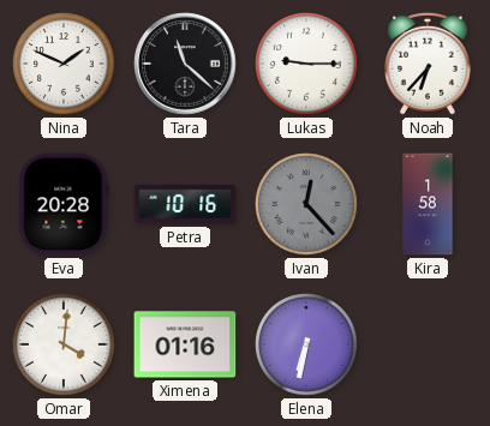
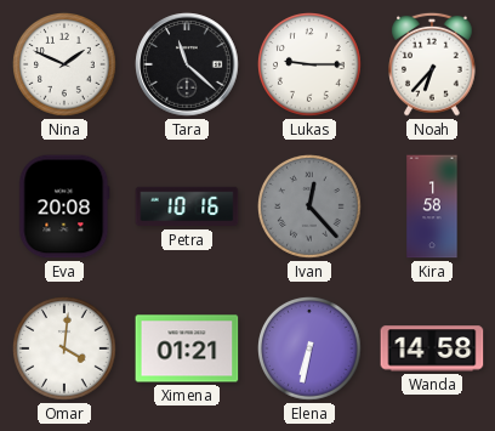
Eva: 20:28 -> 20:08
Ximena: 01:16 -> 01:21
Wanda: none -> 14:58
